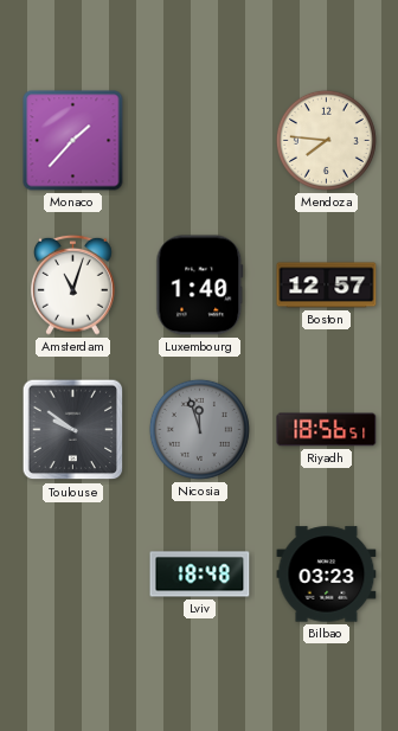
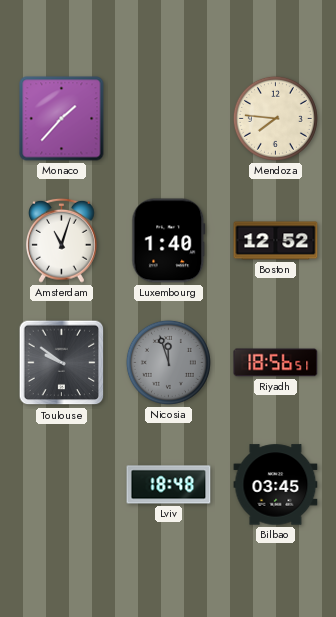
Boston: 12:57 -> 12:52
Bilbao: 03:23 -> 03:45
